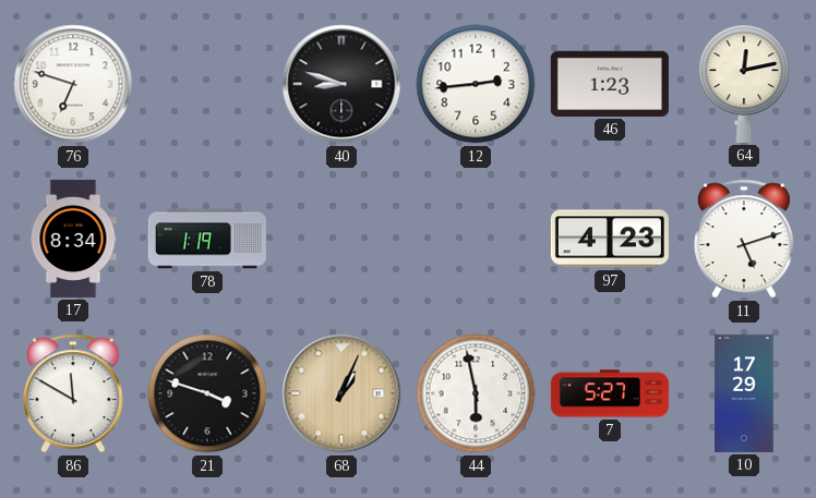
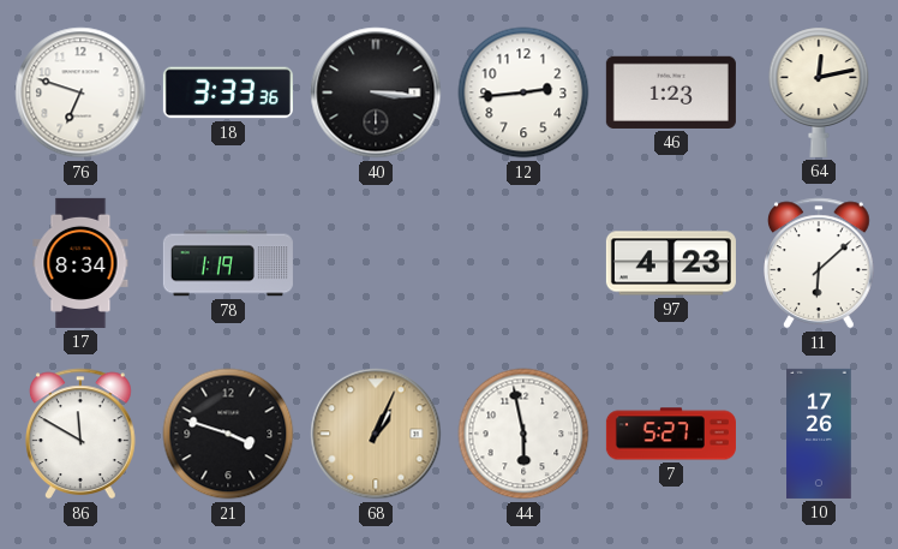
18: none -> 3:33
40: 8:48 -> 3:16
11: 5:12 -> 6:08
10: 17:29 -> 17:26
